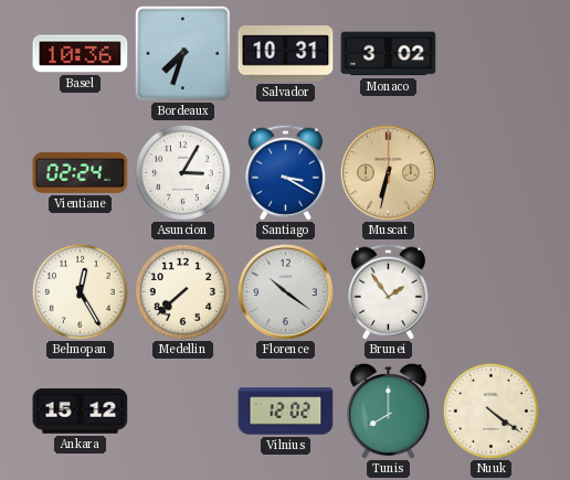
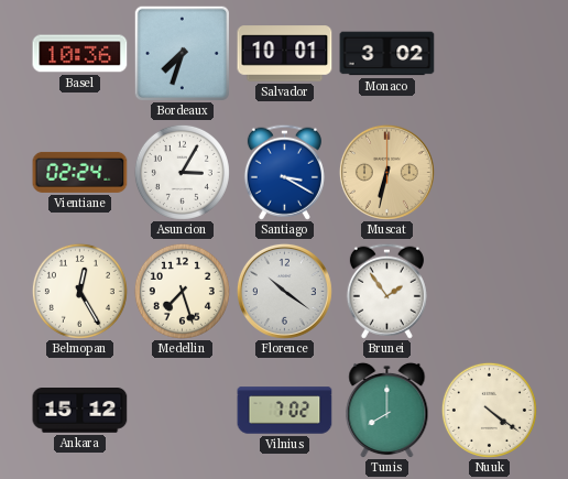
Salvador: 10:31 -> 10:01
Medellin: 7:38 -> 7:27
Vilnius: 12:02 -> 7:02
